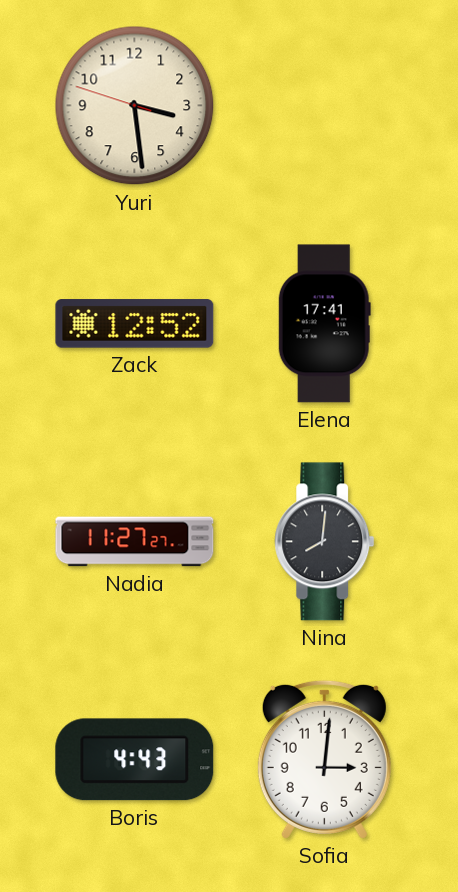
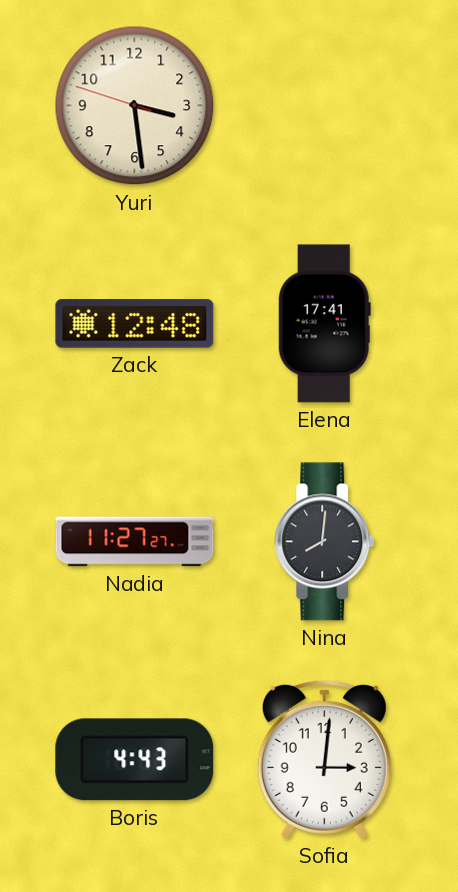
Zack: 12:52 -> 12:48
